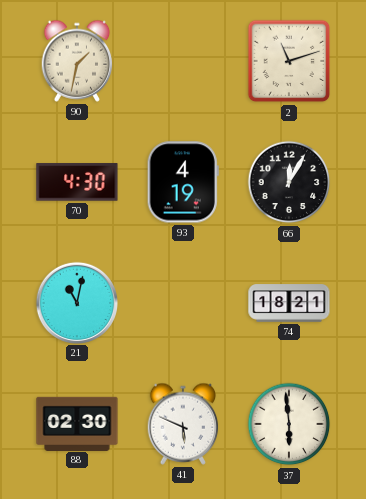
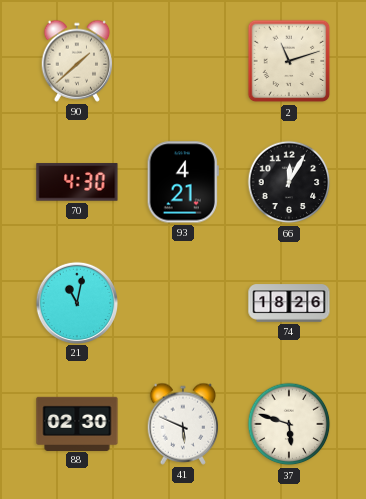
90: 1:32 -> 1:38
93: 4:19 -> 4:21
74: 18:21 -> 18:26
37: 5:59 -> 5:48
